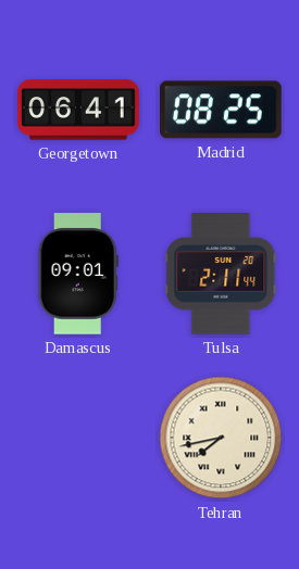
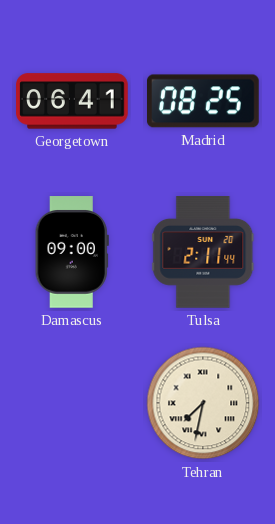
Damascus: 09:01 -> 09:00
Tehran: 7:43 -> 7:32
